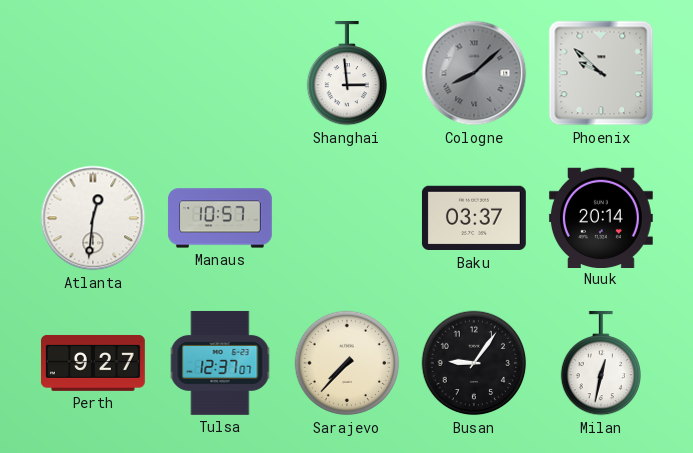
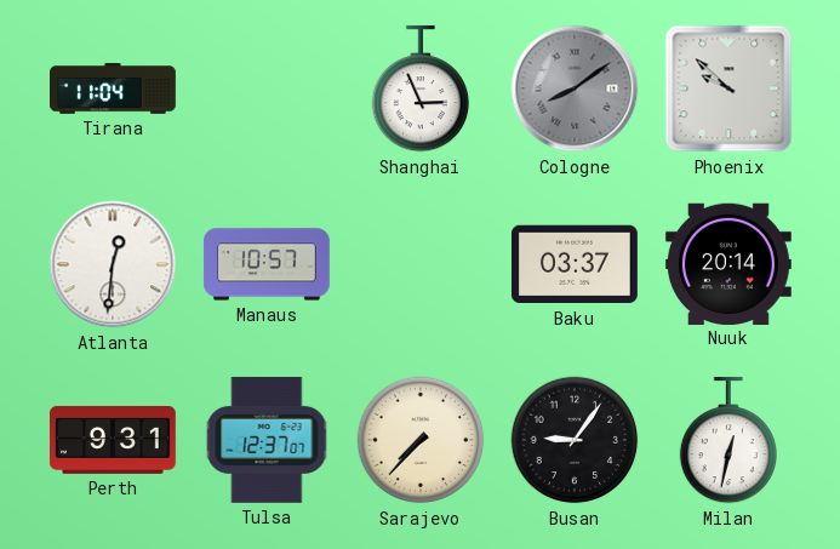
Tirana: none -> 11:04
Shanghai: 2:59 -> 2:56
Cologne: 8:08 -> 8:09
Perth: 9:27 -> 9:31
